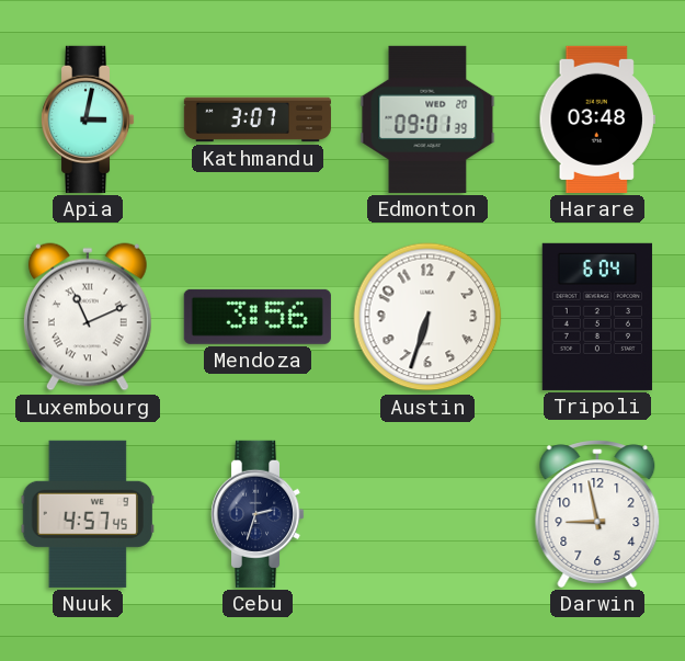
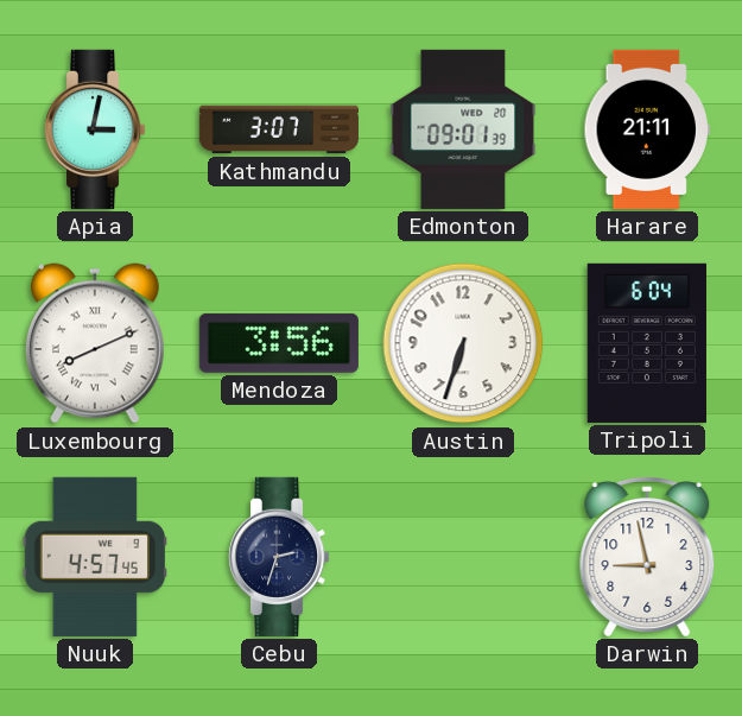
Harare: 03:48 -> 21:11
Luxembourg: 11:11 -> 8:11
